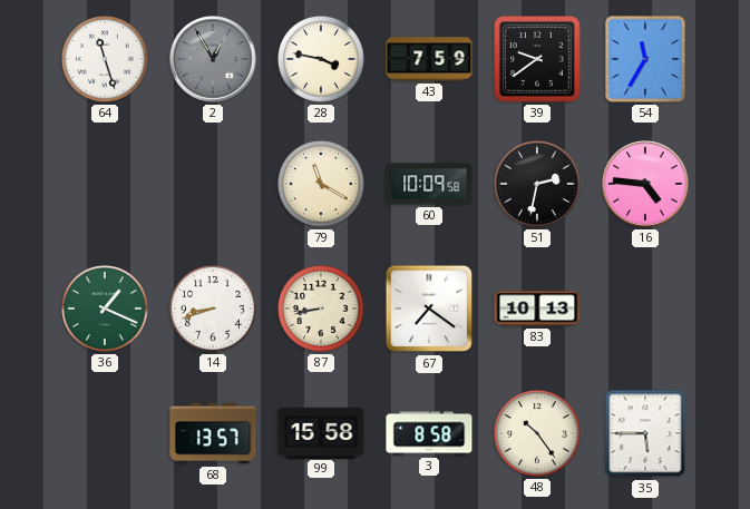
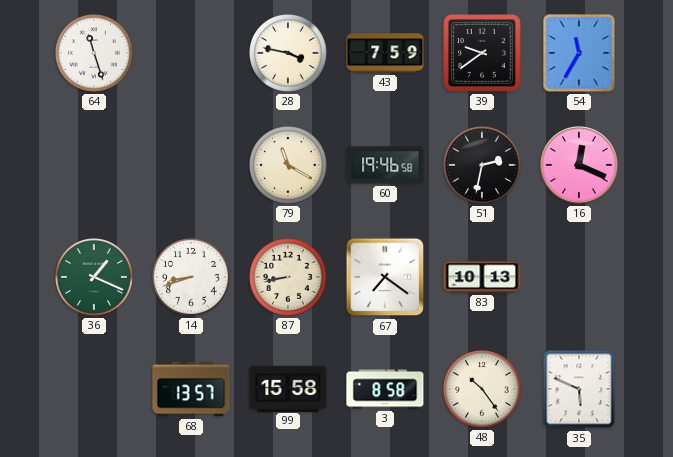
2: 12:55 -> none
60: 10:09 -> 19:46
16: 4:46 -> 12:19
35: 5:45 -> 5:49
